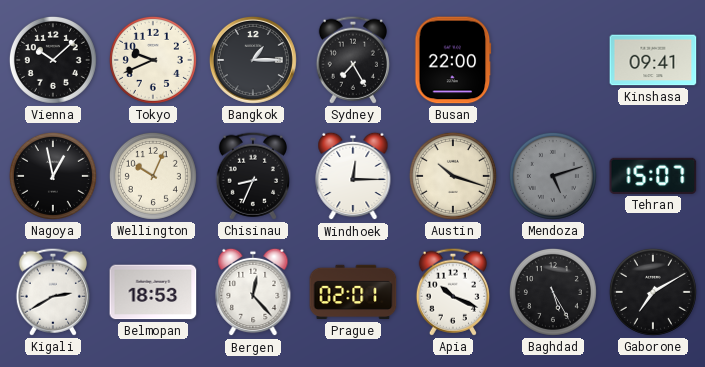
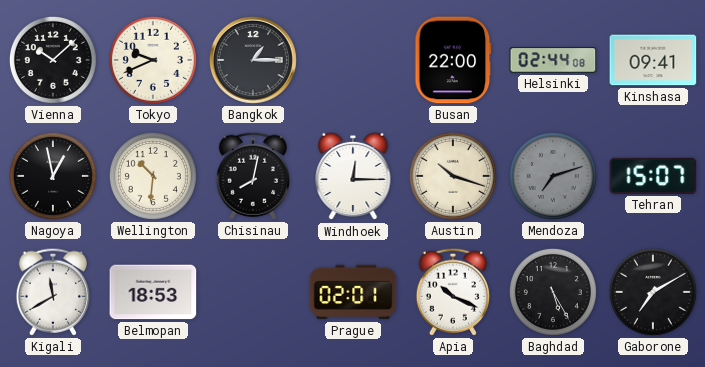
Sydney: 7:25 -> none
Helsinki: none -> 02:44
Wellington: 10:04 -> 10:31
Chisinau: 8:34 -> 8:02
Mendoza: 5:12 -> 7:12
Kigali: 2:40 -> 11:40
Bergen: 12:23 -> none
